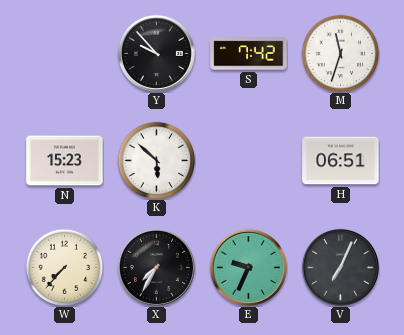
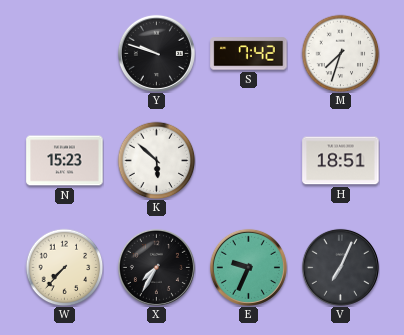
Y: 9:53 -> 9:48
M: 11:33 -> 7:33
H: 06:51 -> 18:51
